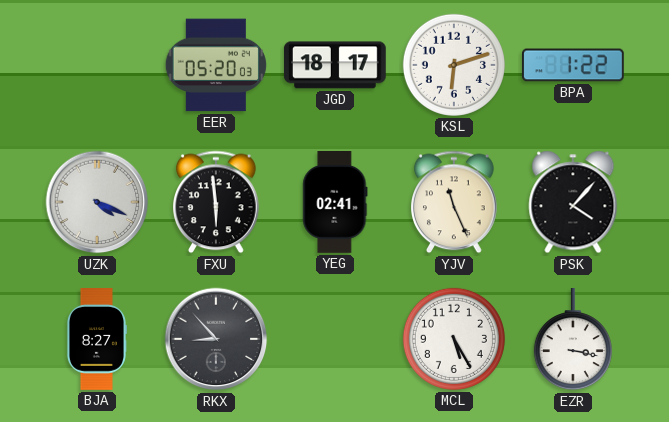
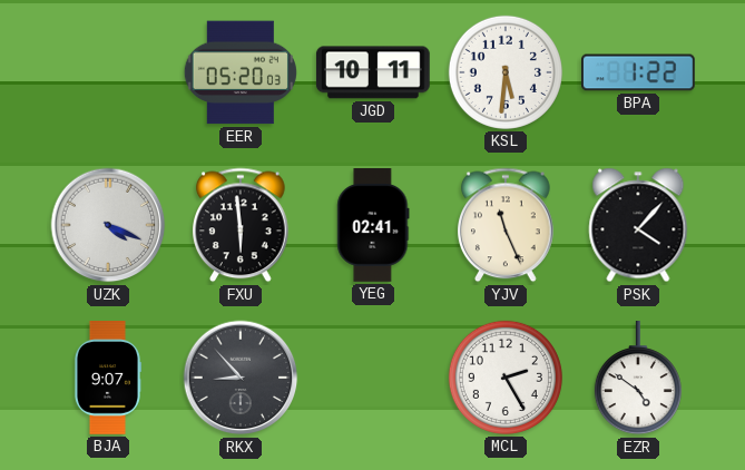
JGD: 18:17 -> 10:11
KSL: 6:12 -> 5:31
BJA: 8:27 -> 9:07
MCL: 5:25 -> 2:25
EZR: 3:17 -> 4:51
